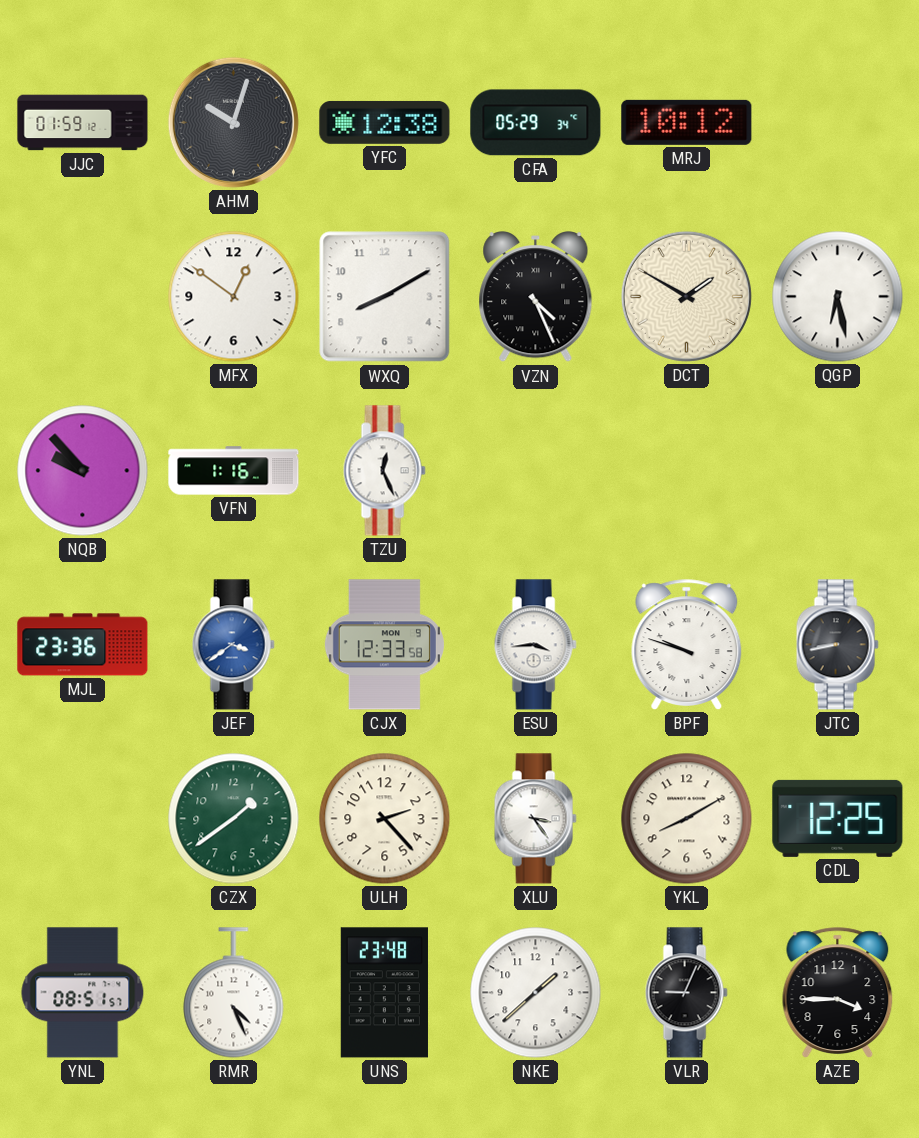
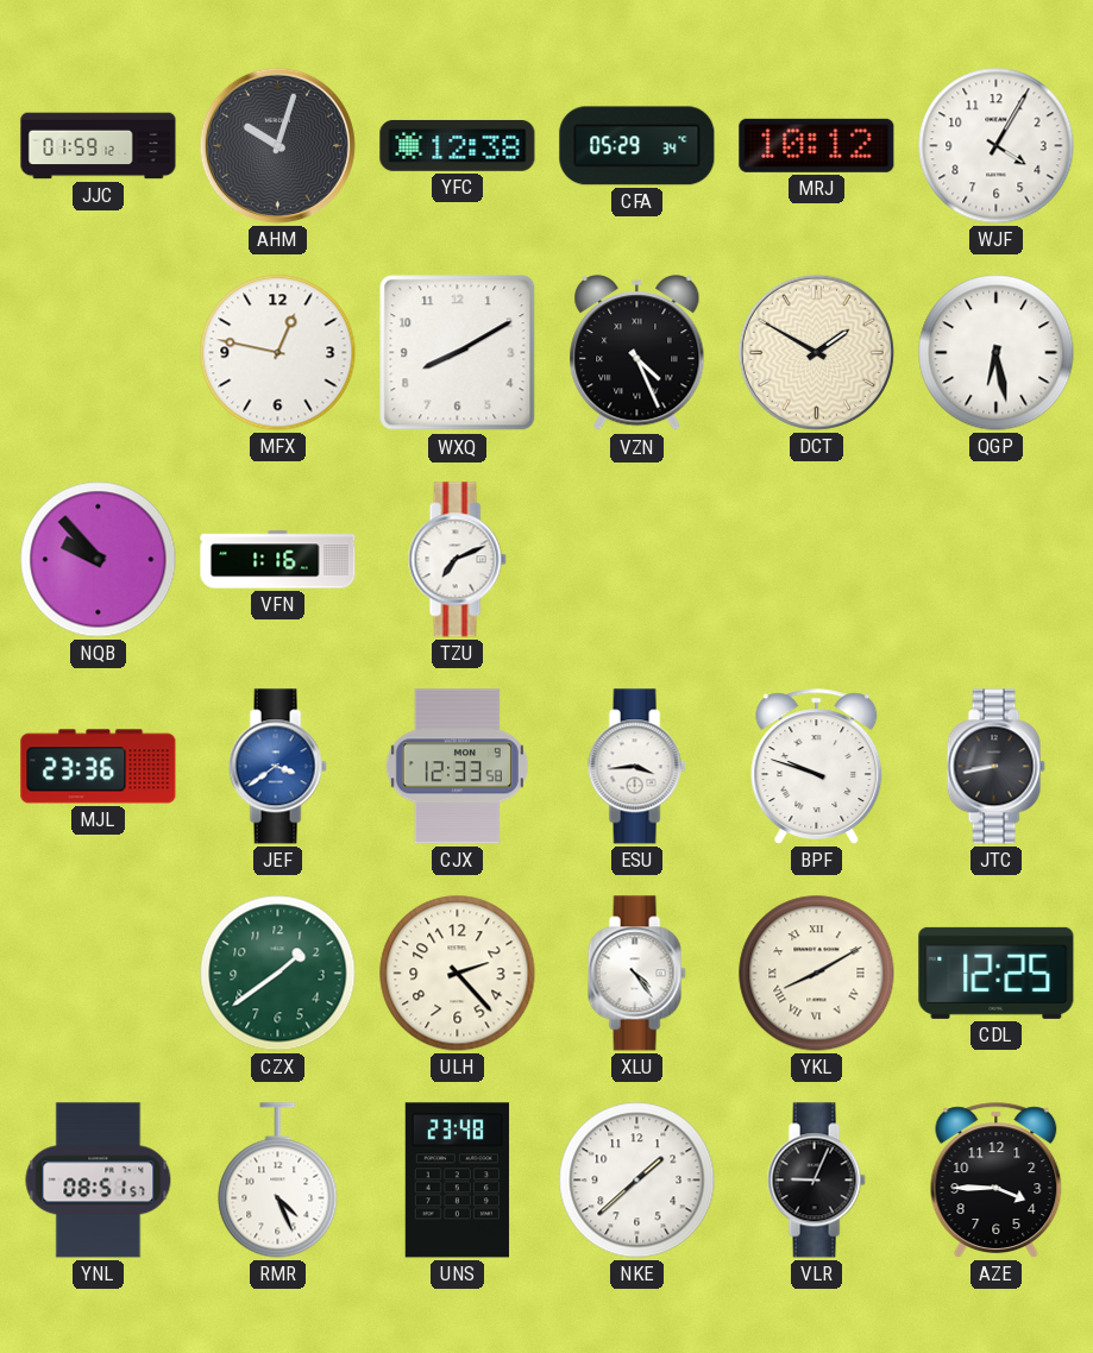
WJF: none -> 4:05
MFX: 12:51 -> 12:47
TZU: 12:26 -> 7:11
XLU: 3:24 -> 4:24
YKL numerals: Arabic -> Roman
